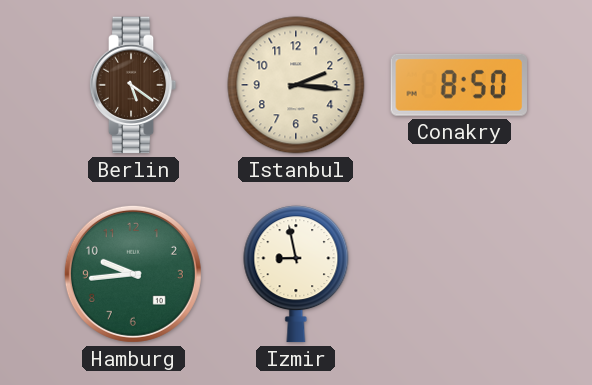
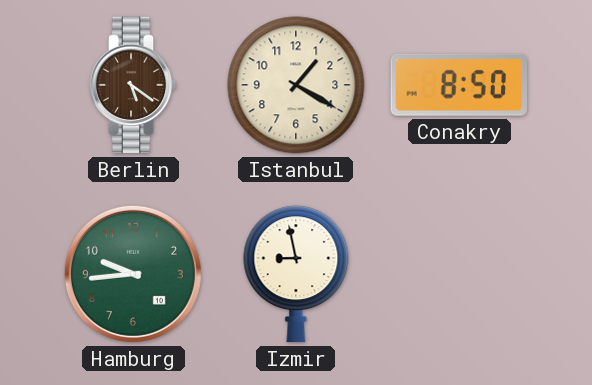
Istanbul: 2:16 -> 1:20
